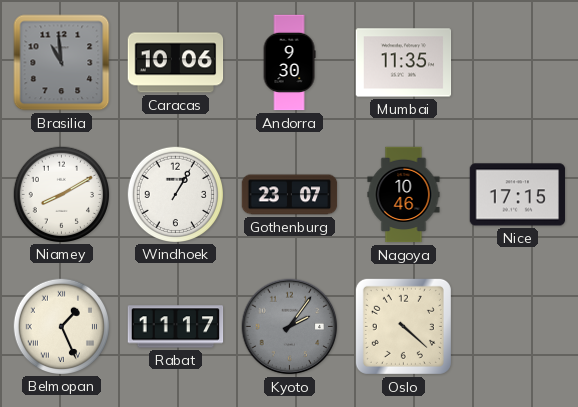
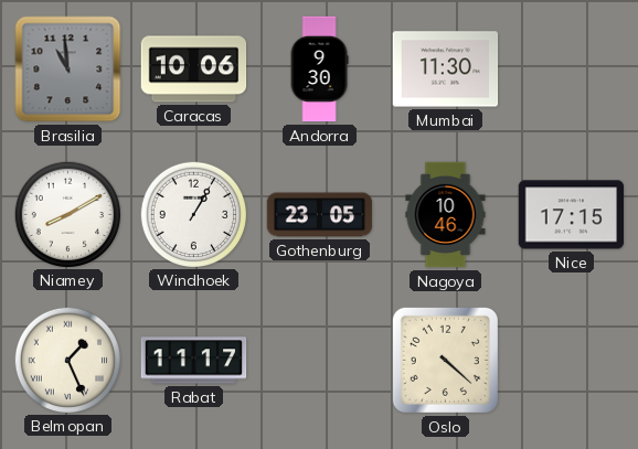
Mumbai: 11:35 -> 11:30
Gothenburg: 23:07 -> 23:05
Kyoto: 2:06 -> none
